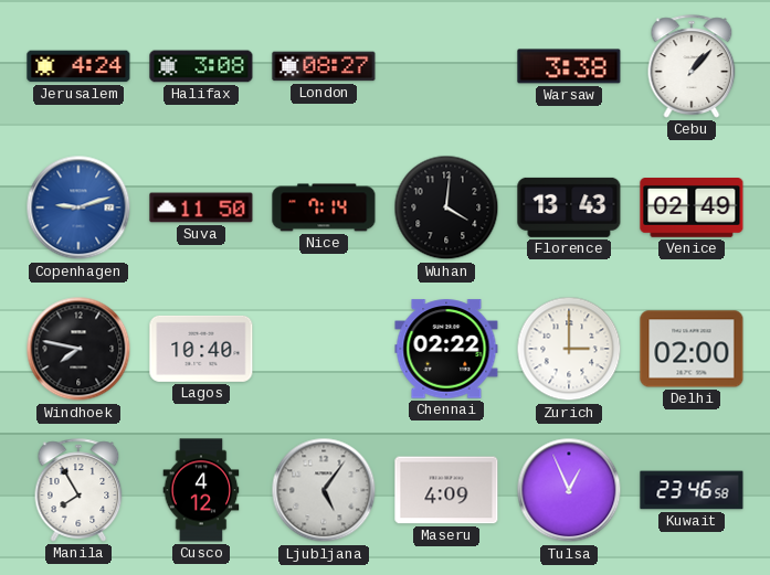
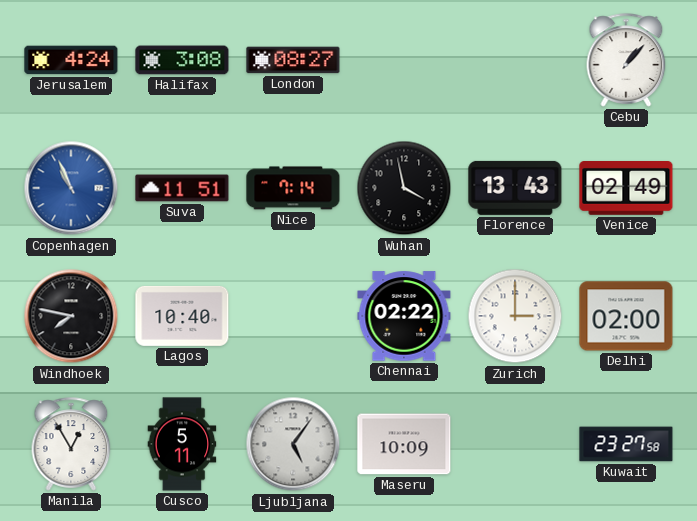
Warsaw: 3:38 -> none
Copenhagen: 9:12 -> 10:56
Suva: 11:50 -> 11:51
Wuhan: 4:01 -> 3:58
Manila: 7:55 -> 12:55
Cusco: 4:12 -> 5:11
Maseru: 4:09 -> 10:09
Tulsa: 12:56 -> none
Kuwait: 23:46 -> 23:27
